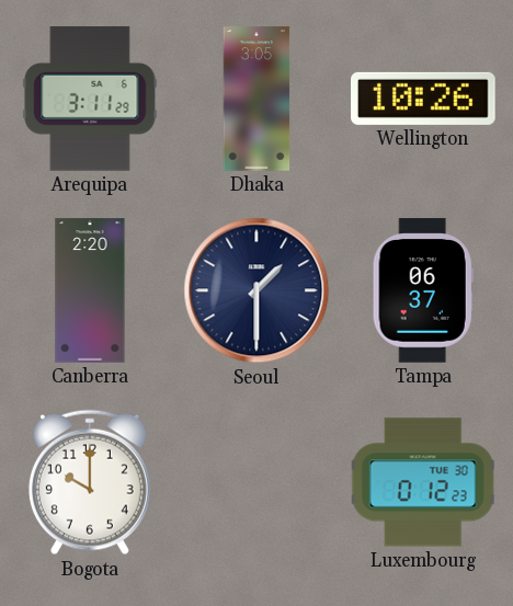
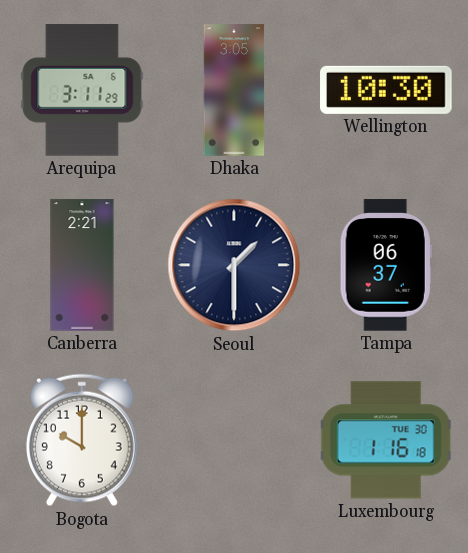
Wellington: 10:26 -> 10:30
Canberra: 2:20 -> 2:21
Luxembourg: 0:12 -> 1:16
